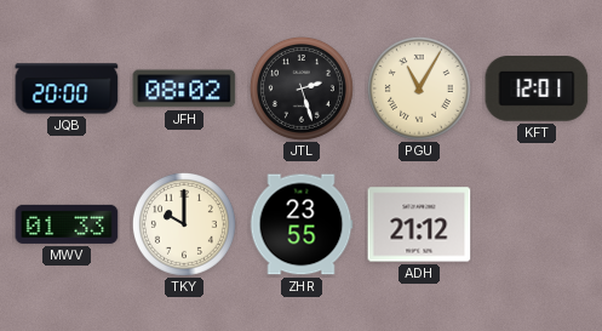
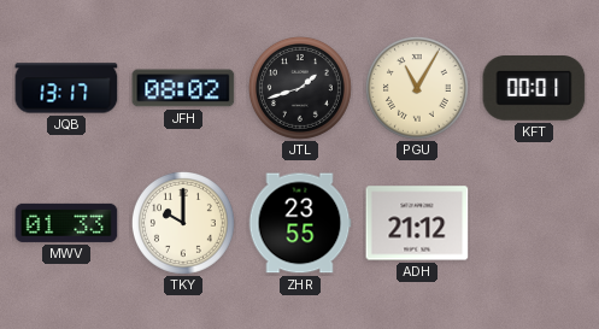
JQB: 20:00 -> 13:17
JTL: 2:27 -> 1:42
KFT: 12:01 -> 00:01
